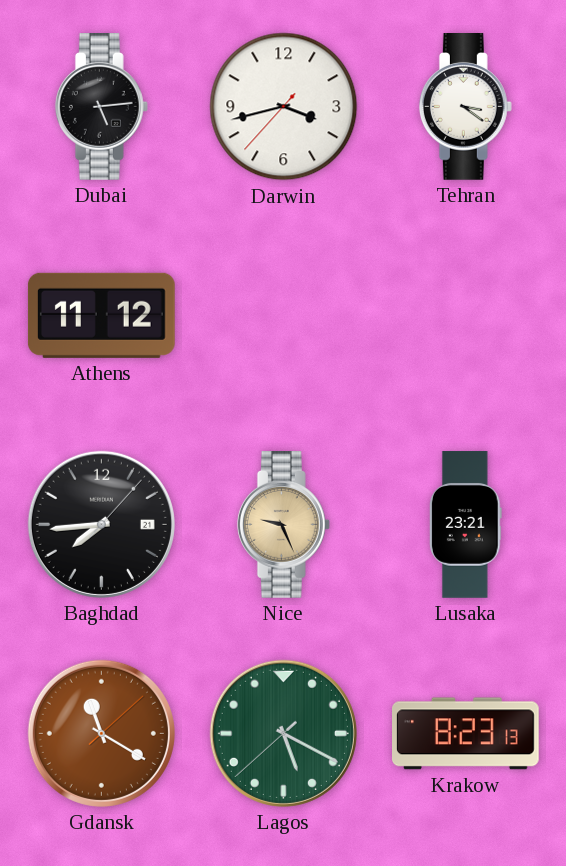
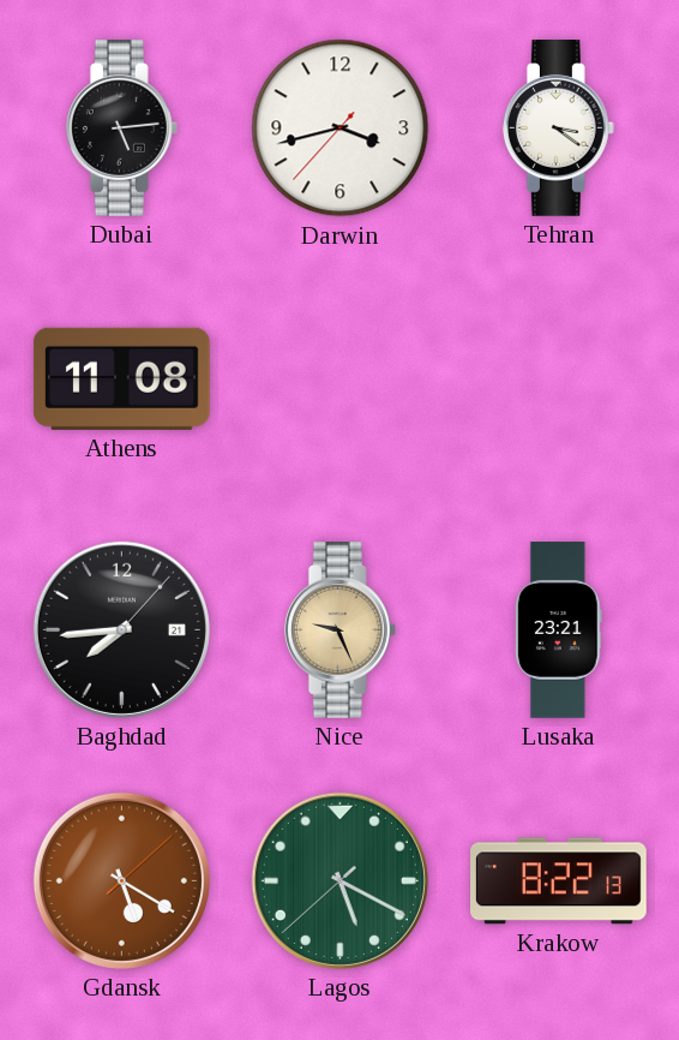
Athens: 11:12 -> 11:08
Gdansk: 11:20 -> 5:20
Krakow: 8:23 -> 8:22
